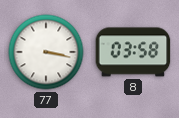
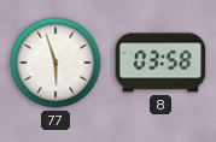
77: 3:17 -> 5:57
